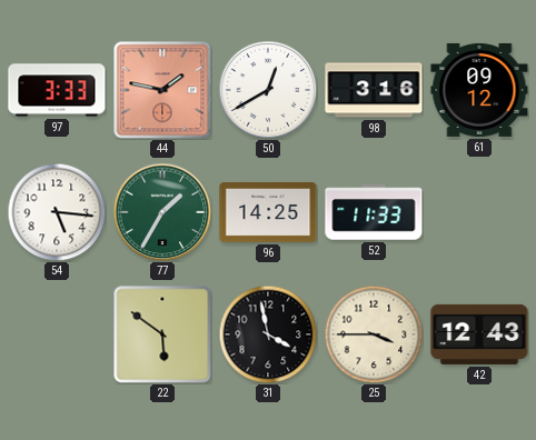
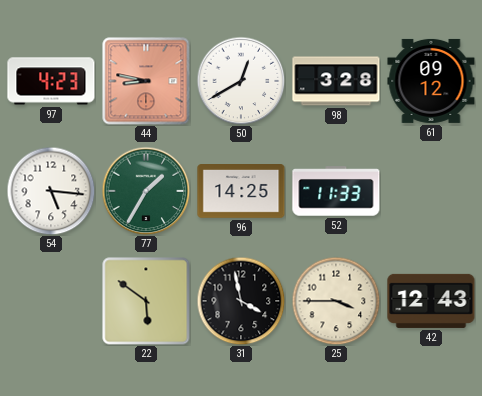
97: 3:33 -> 4:23
44: 1:47 -> 8:47
98: 3:16 -> 3:28
